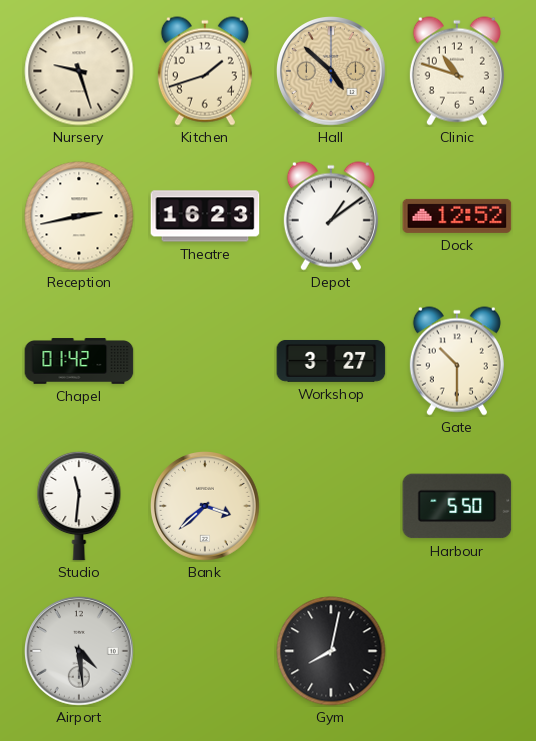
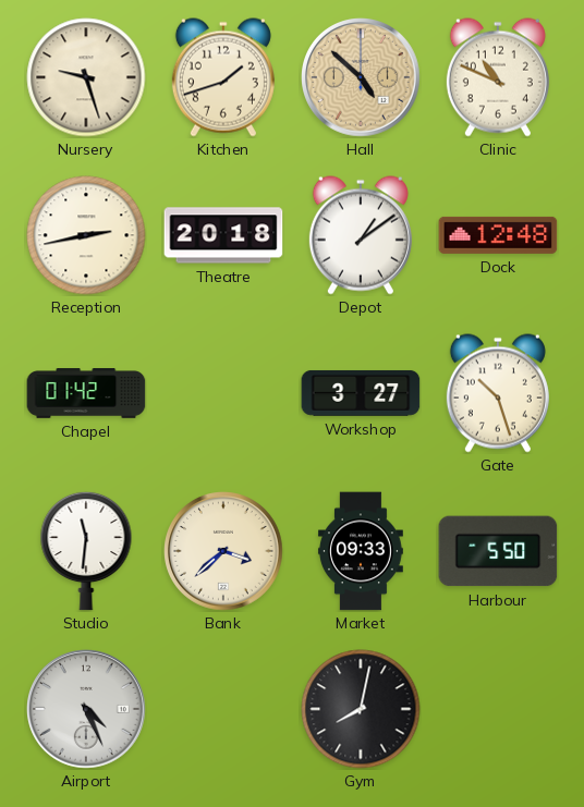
Clinic: 10:48 -> 10:49
Theatre: 16:23 -> 20:18
Dock: 12:52 -> 12:48
Gate: 10:30 -> 10:27
Market: none -> 09:33
Airport: 4:29 -> 4:26
